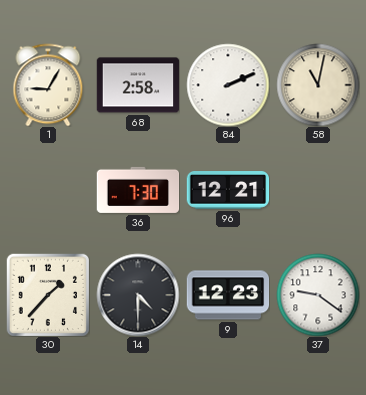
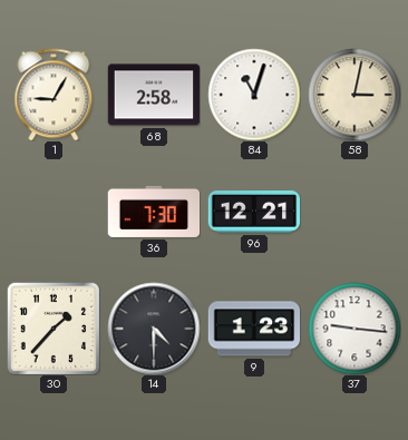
84: 2:11 -> 11:03
58: 11:02 -> 3:02
9: 12:23 -> 1:23
37: 9:21 -> 9:16
